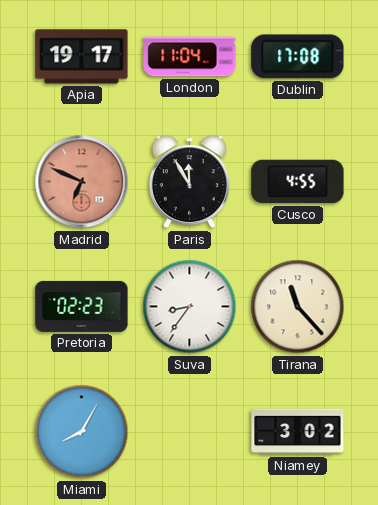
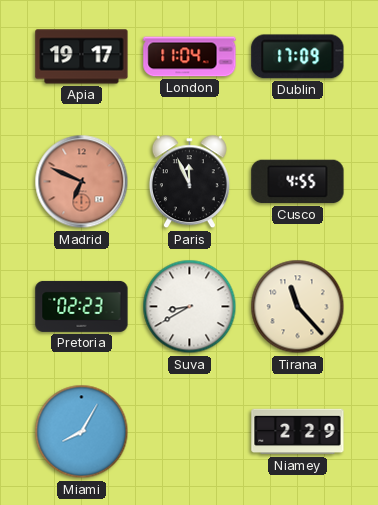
Dublin: 17:08 -> 17:09
Paris: 11:55 -> 11:56
Suva: 8:36 -> 8:40
Niamey: 3:02 -> 2:29
